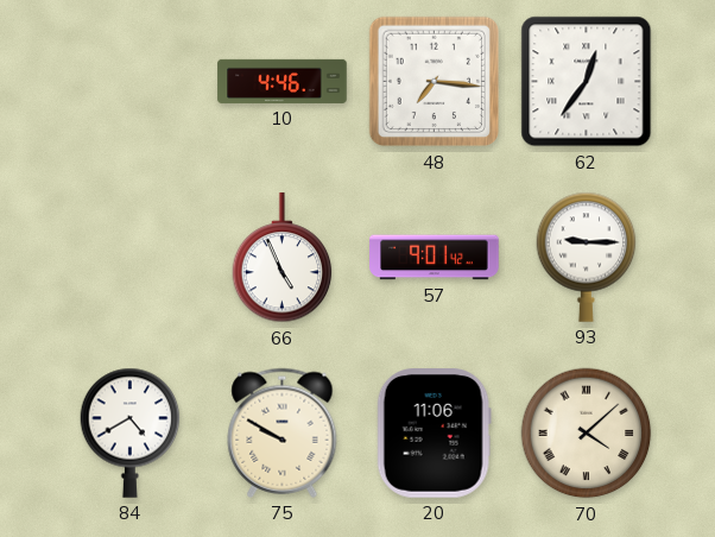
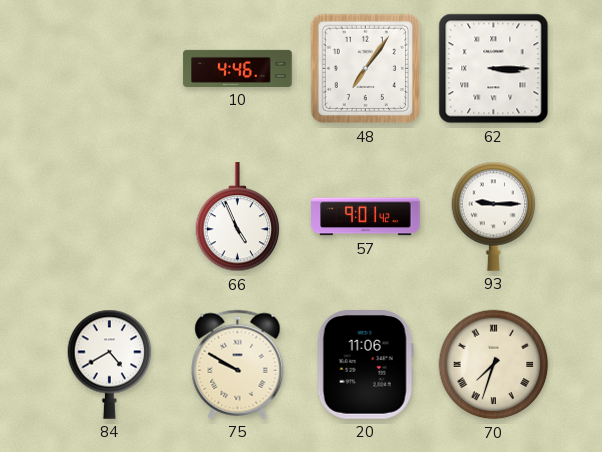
48: 7:16 -> 7:06
62: 12:36 -> 3:15
70: 4:08 -> 7:33
